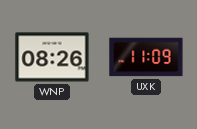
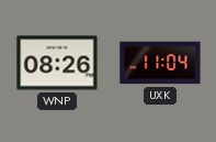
UXK: 11:09 -> 11:04
